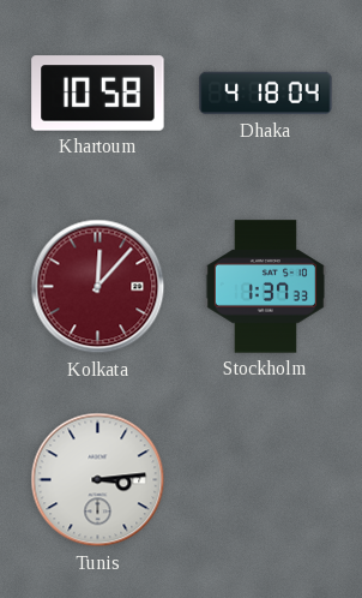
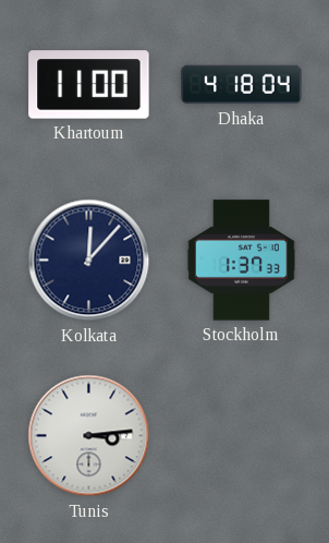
Khartoum: 10:58 -> 11:00
Kolkata dial: burgundy -> navy
